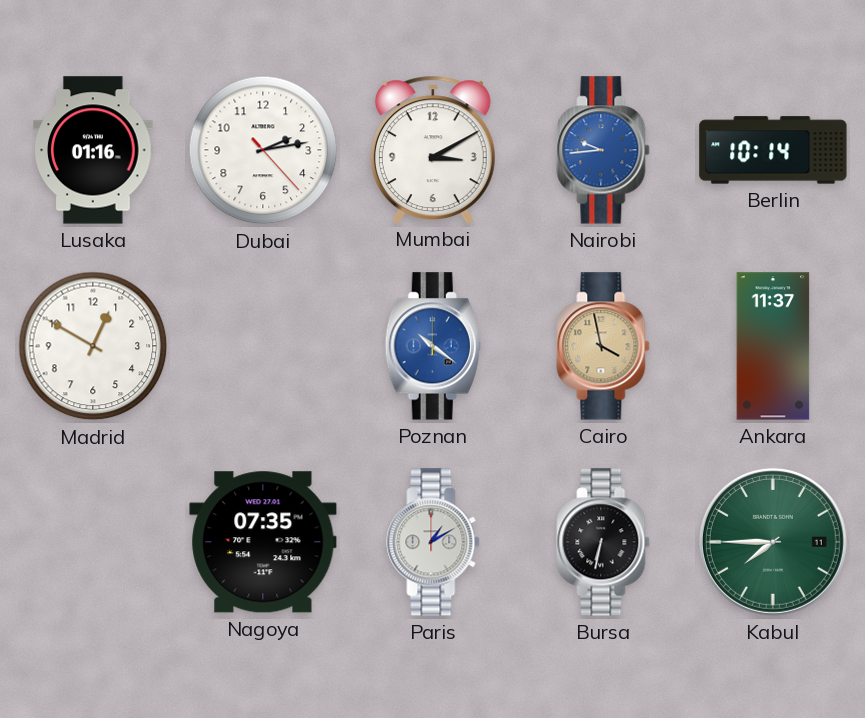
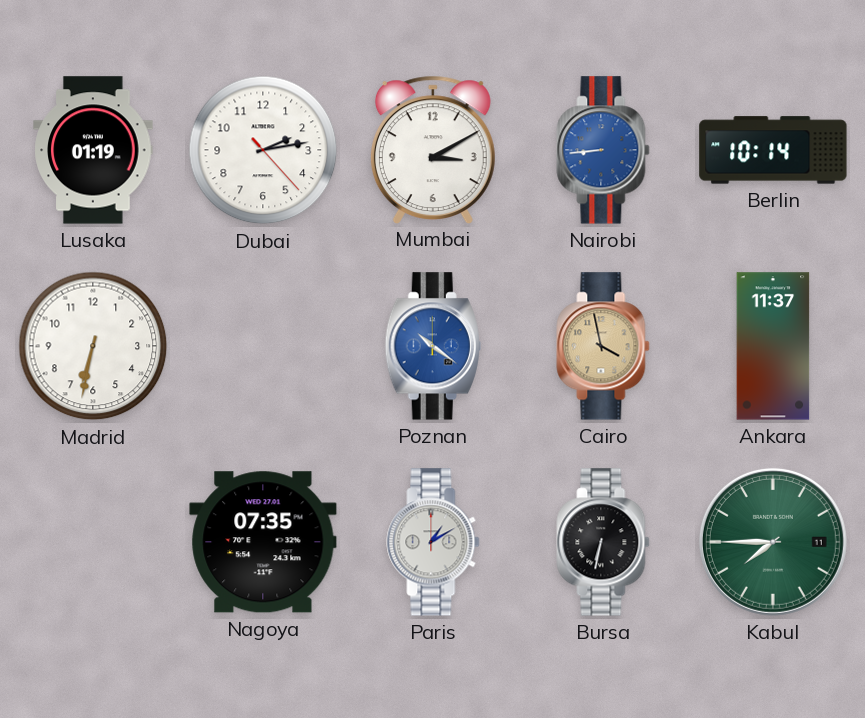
Lusaka: 01:16 -> 01:19
Nairobi: 9:44 -> 8:44
Madrid: 12:50 -> 6:32
